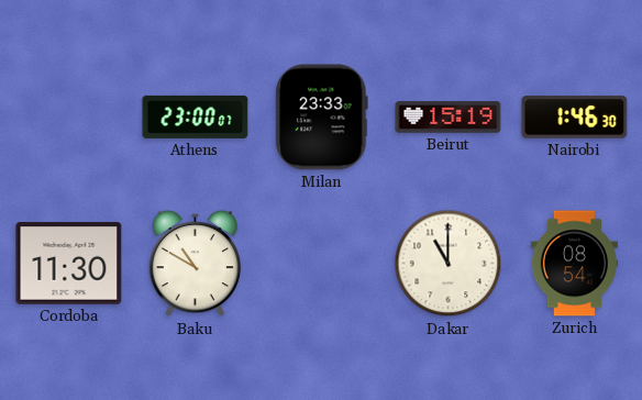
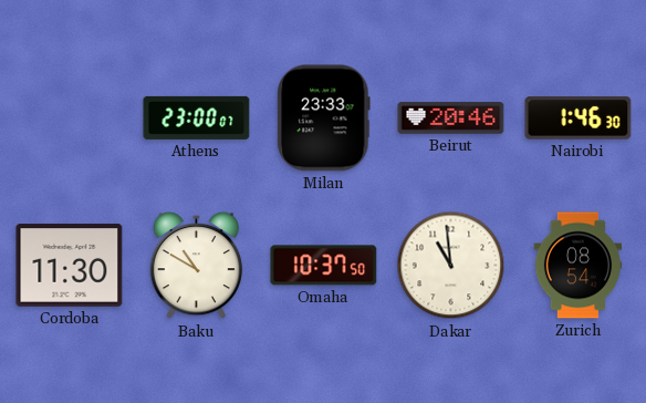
Beirut: 15:19 -> 20:46
Omaha: none -> 10:37
Dakar: 11:00 -> 10:59
